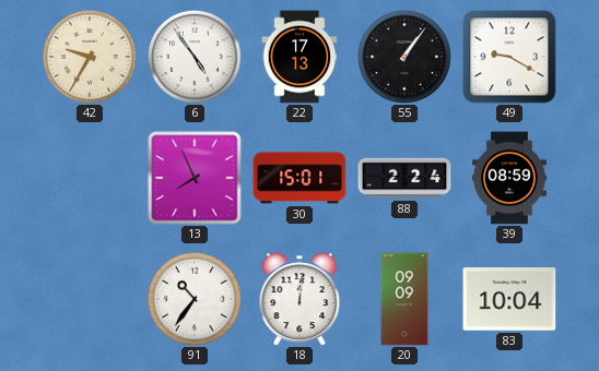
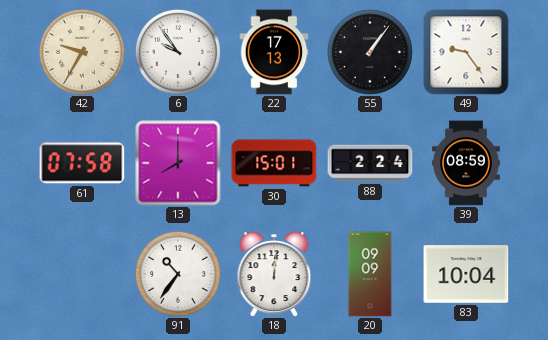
6: 4:54 -> 9:54
49: 9:20 -> 9:24
61: none -> 07:58
13: 7:56 -> 8:00
